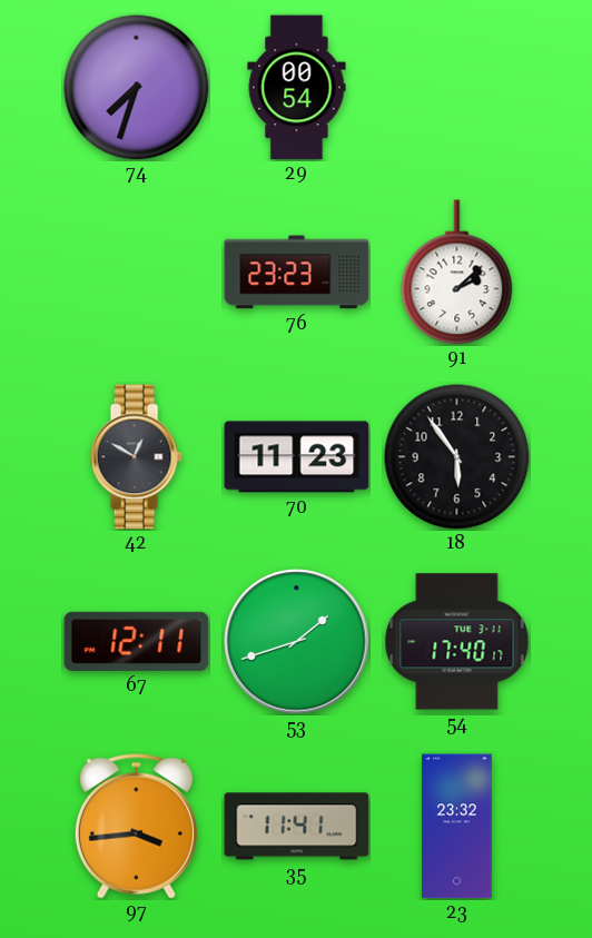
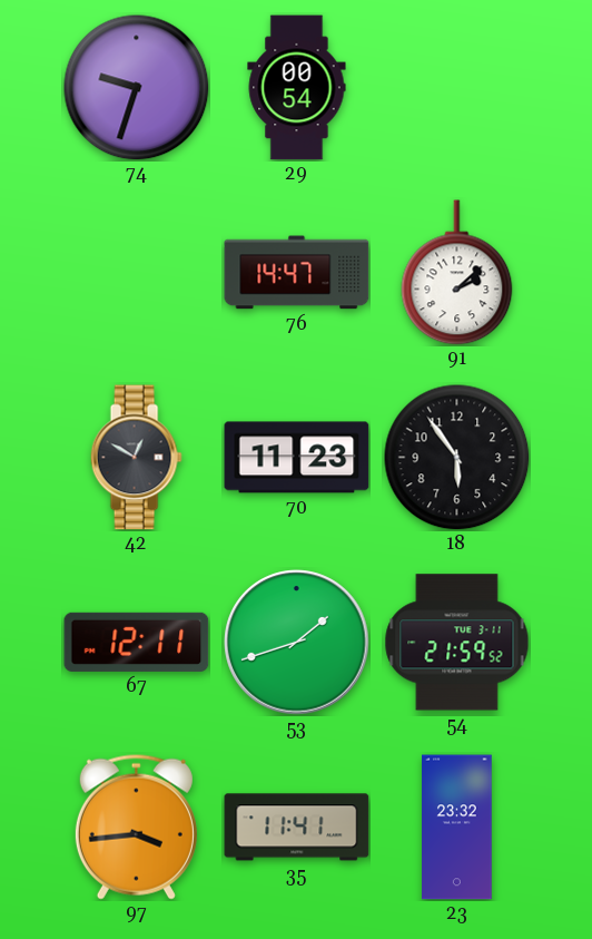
74: 7:33 -> 9:33
76: 23:23 -> 14:47
54: 17:40 -> 21:59
